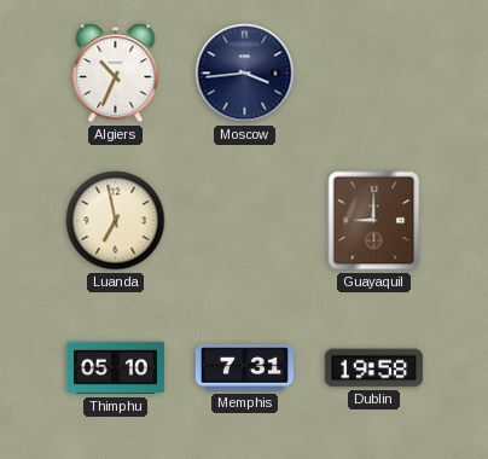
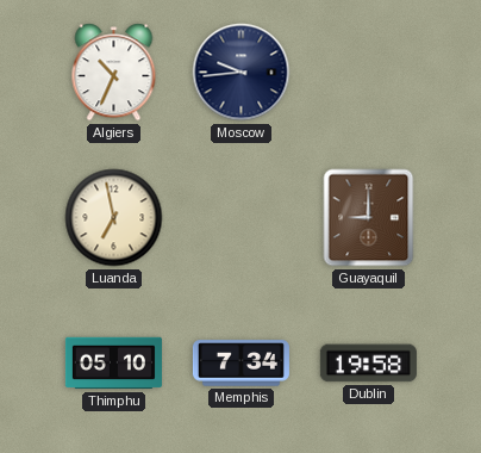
Moscow: 3:44 -> 9:44
Memphis: 7:31 -> 7:34
